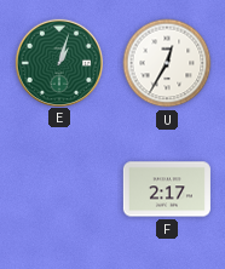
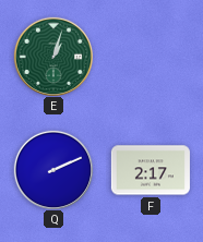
U: 12:35 -> none
Q: none -> 2:11
